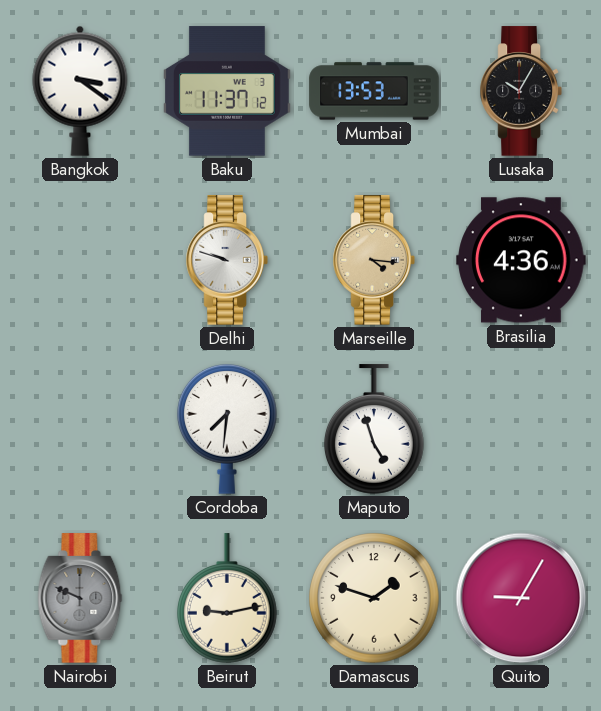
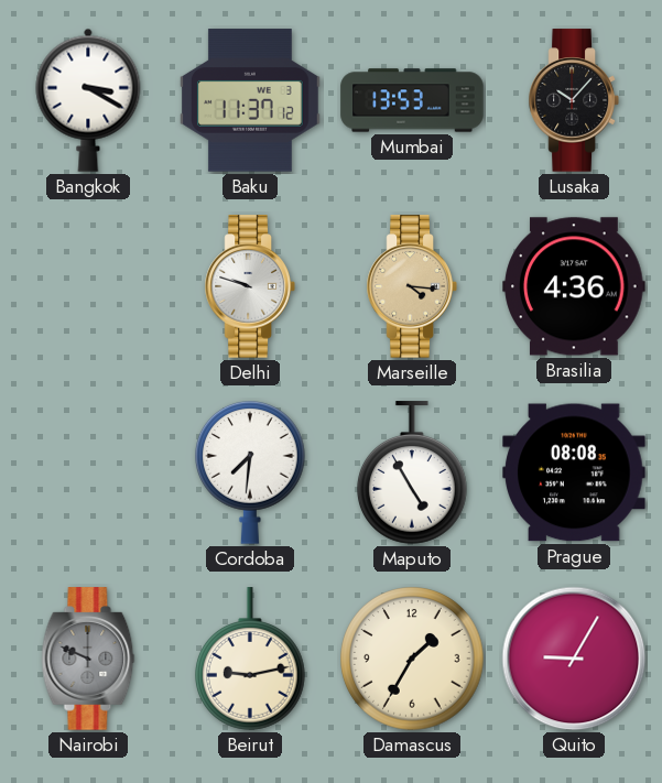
Bangkok: 3:21 -> 3:20
Lusaka: 10:05 -> 10:07
Maputo: 4:57 -> 4:55
Prague: none -> 08:08
Damascus: 1:48 -> 1:35
